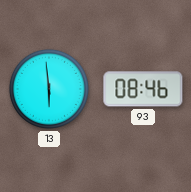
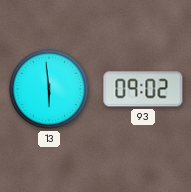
93: 08:46 -> 09:02
